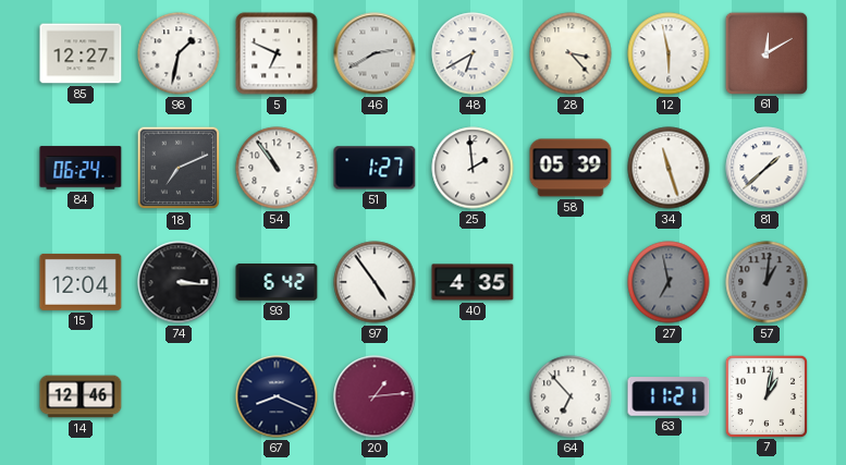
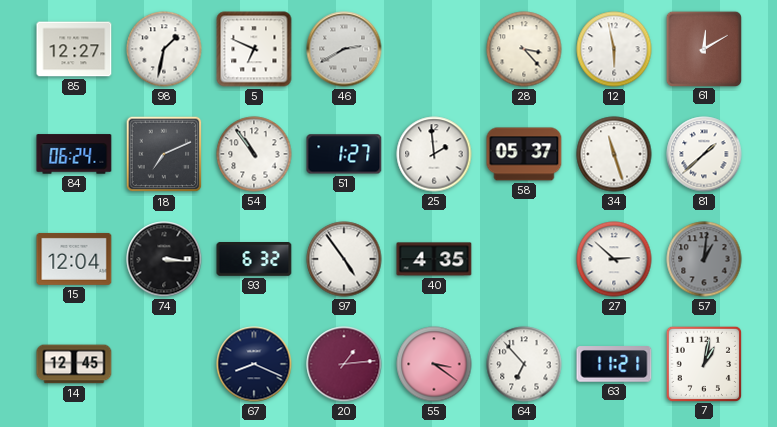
48: 6:40 -> none
58: 05:39 -> 05:37
93: 6:42 -> 6:32
27: 6:58 -> 2:52
27 dial: grey -> white
14: 12:46 -> 12:45
55: none -> 3:21
